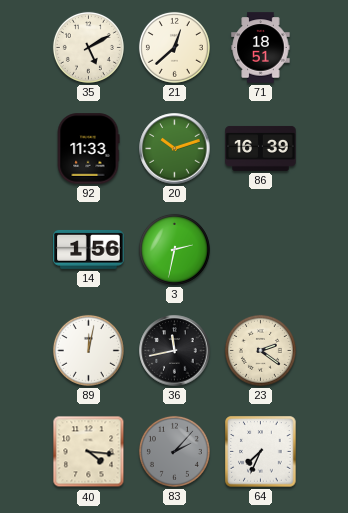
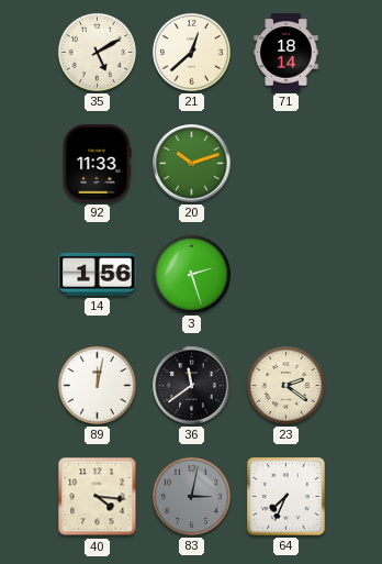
71: 18:51 -> 18:14
86: 16:39 -> none
3: 2:32 -> 2:27
36: 11:43 -> 11:39
83: 2:07 -> 3:02
